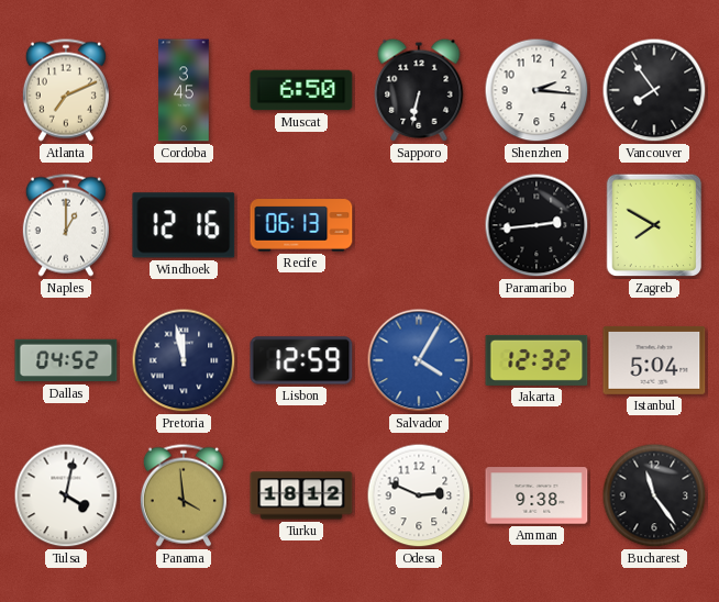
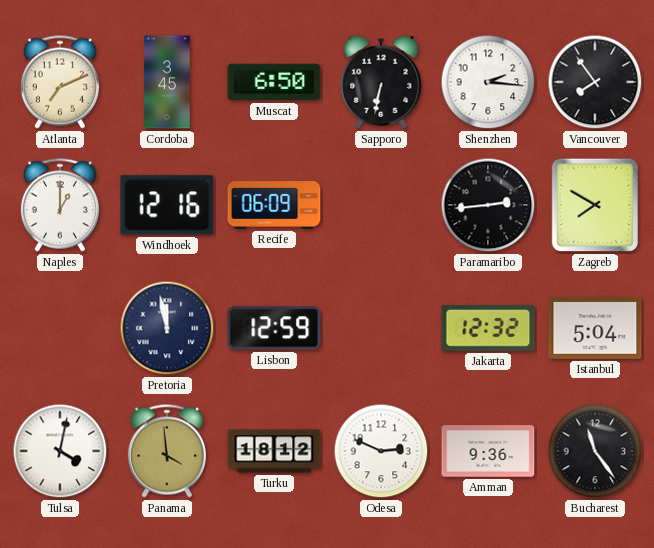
Recife: 06:13 -> 06:09
Dallas: 04:52 -> none
Salvador: 4:05 -> none
Amman: 9:38 -> 9:36
